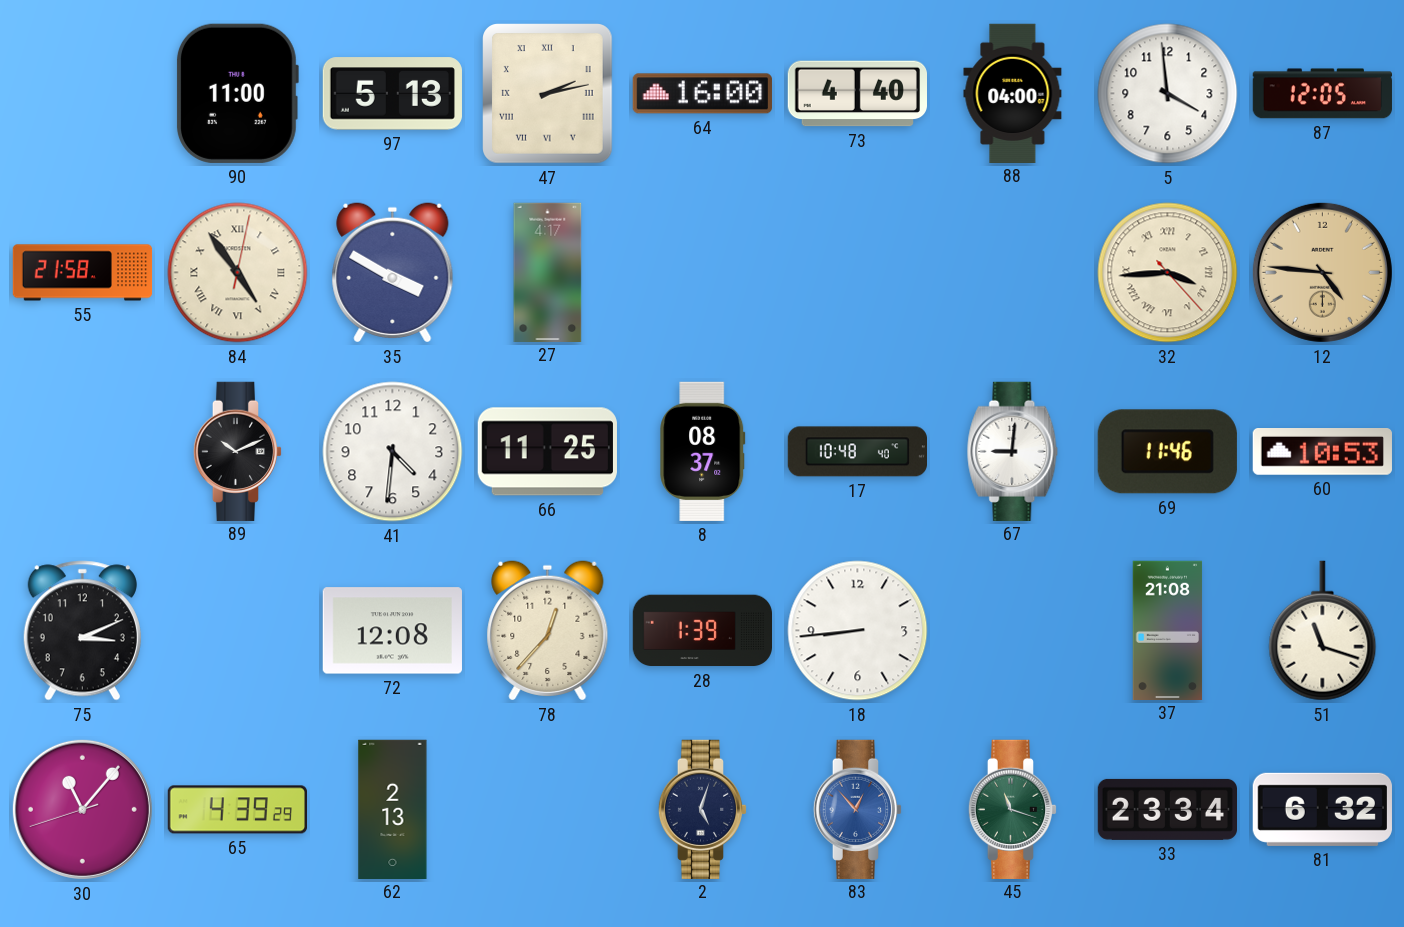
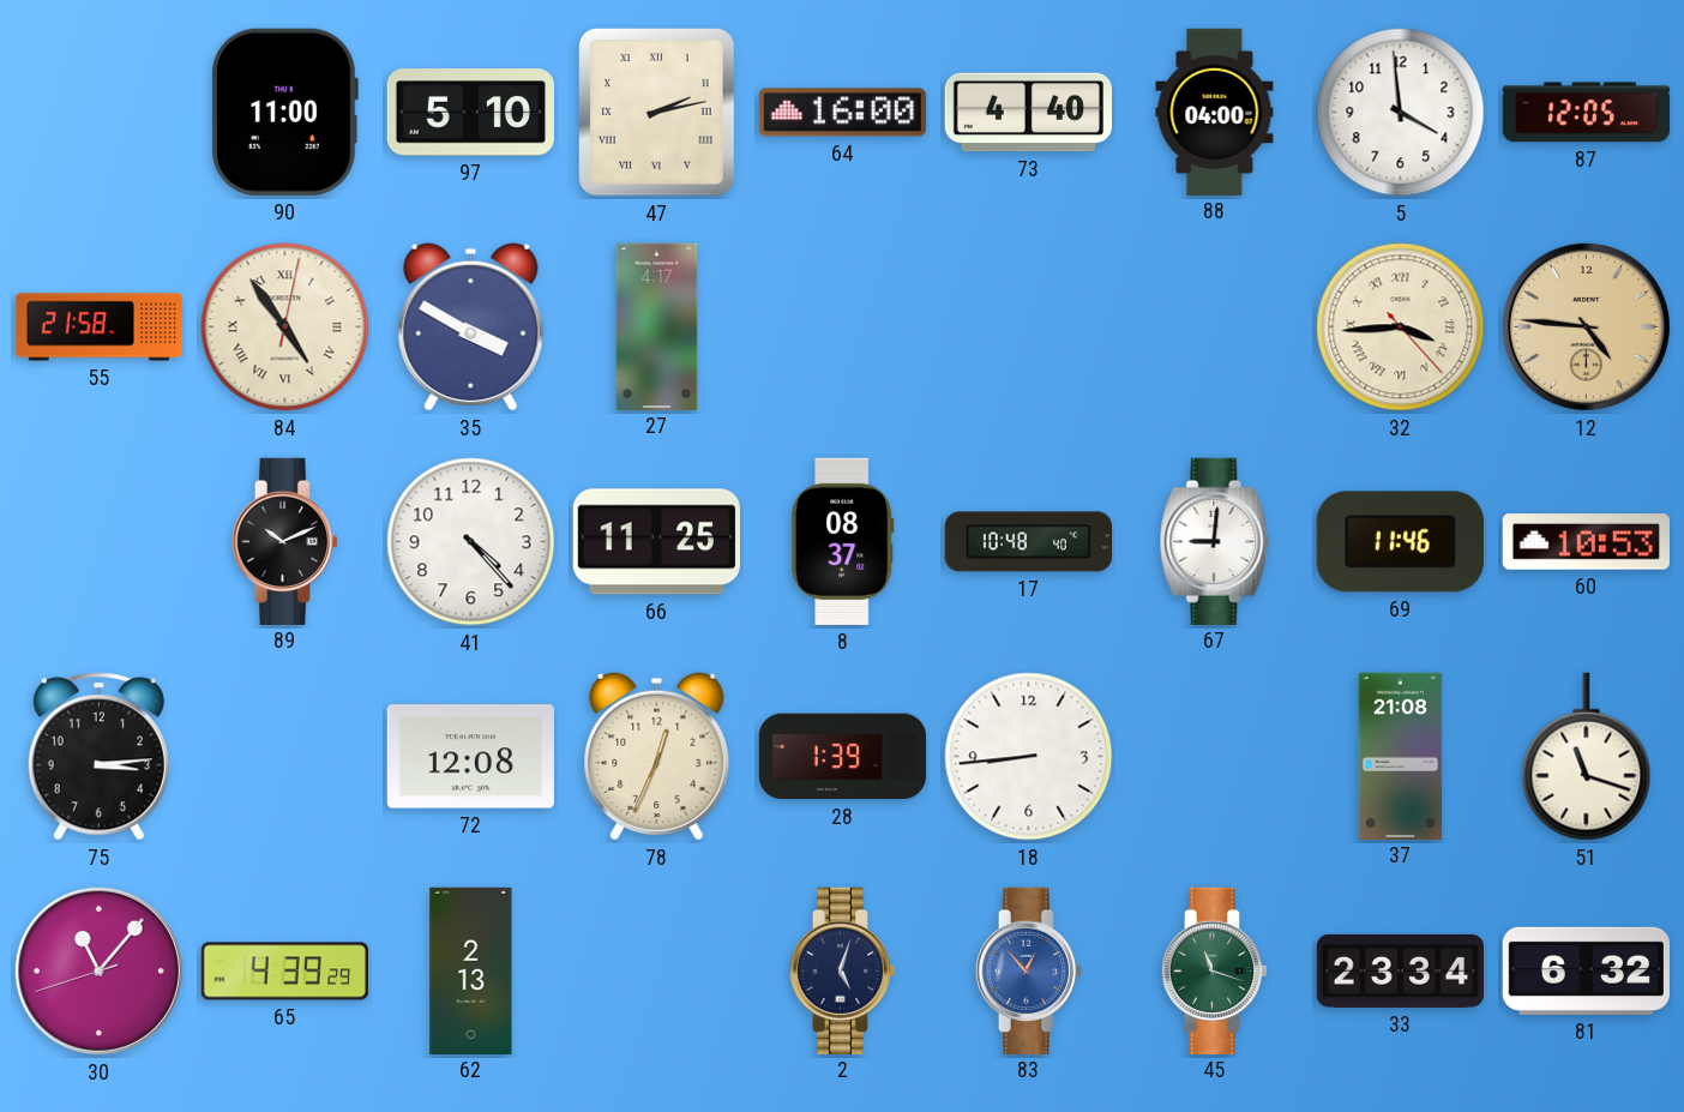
97: 5:13 -> 5:10
41: 4:31 -> 4:23
75: 3:11 -> 3:14
78: 12:37 -> 12:34
